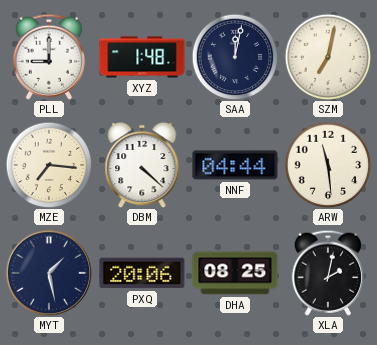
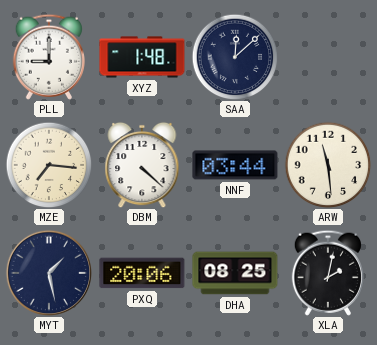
SAA: 12:02 -> 12:08
SZM: 7:02 -> none
NNF: 04:44 -> 03:44
